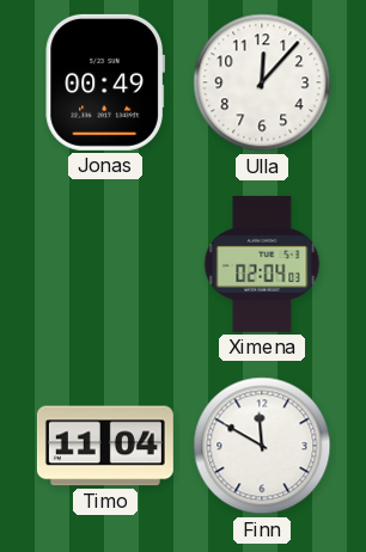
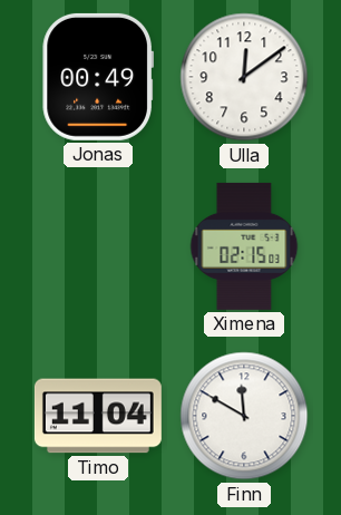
Ulla: 12:07 -> 12:09
Ximena: 02:04 -> 02:15
